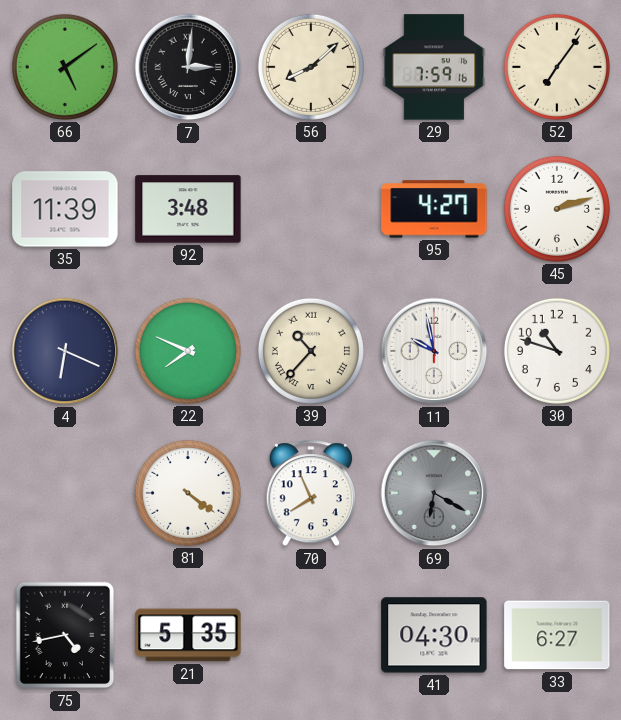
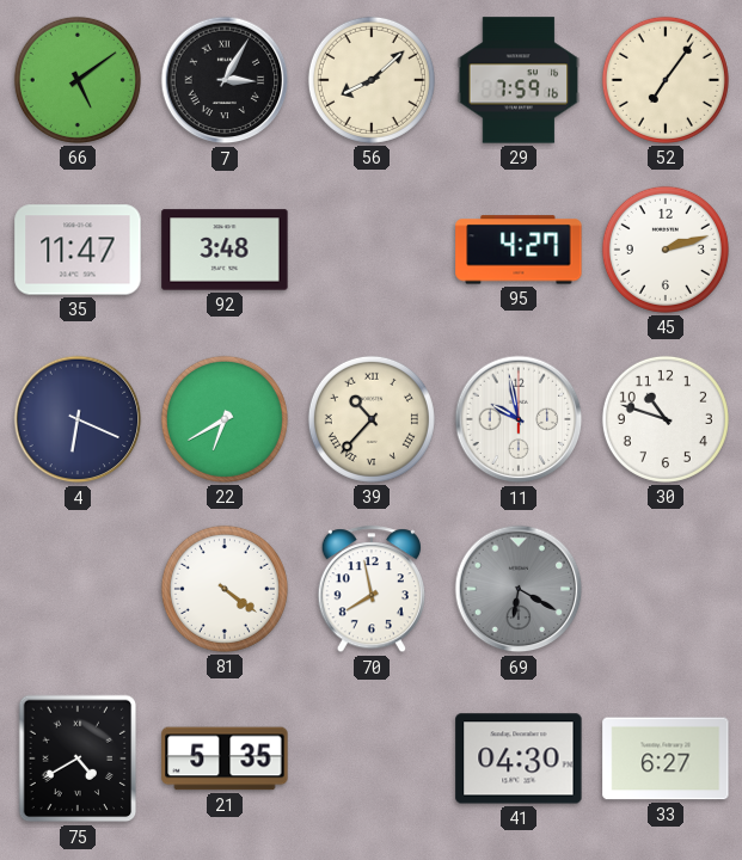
7: 3:01 -> 3:05
35: 11:39 -> 11:47
22: 7:49 -> 6:40
70: 7:56 -> 7:58
75: 4:43 -> 4:40
